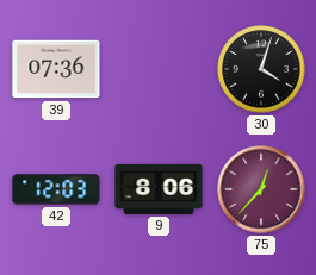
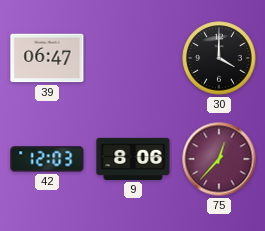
39: 07:36 -> 06:47
30: 4:03 -> 4:00
